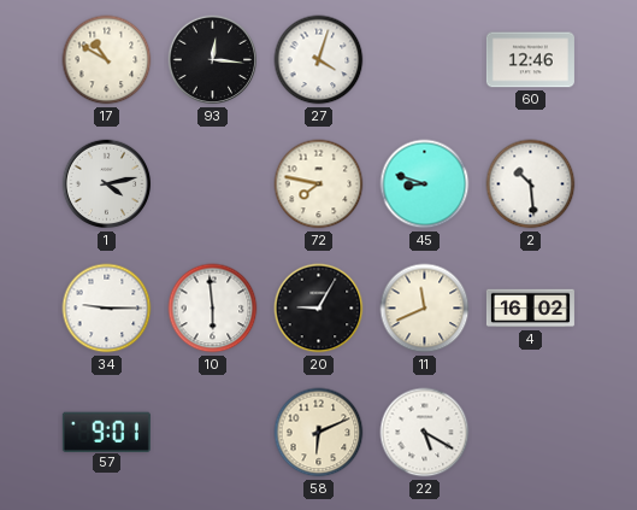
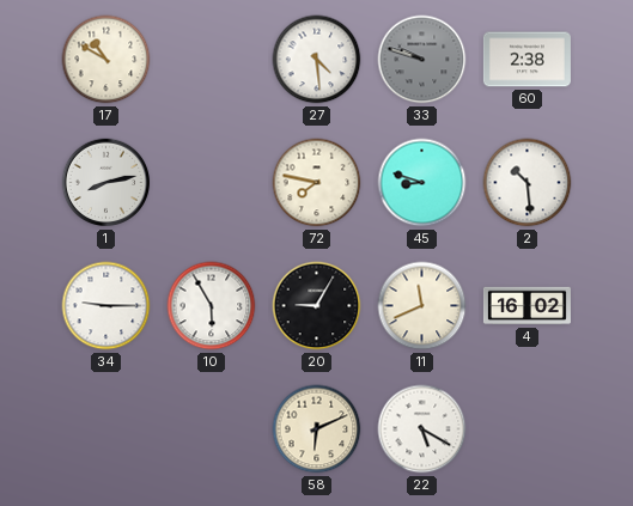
93: 12:16 -> none
27: 4:03 -> 4:29
33: none -> 9:48
60: 12:46 -> 2:38
1: 4:13 -> 8:13
10: 5:59 -> 5:55
57: 9:01 -> none
